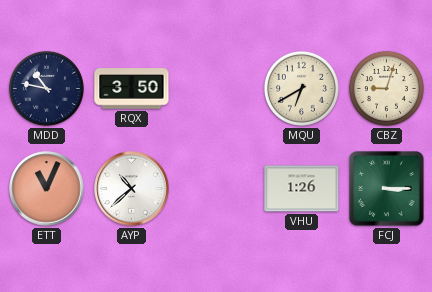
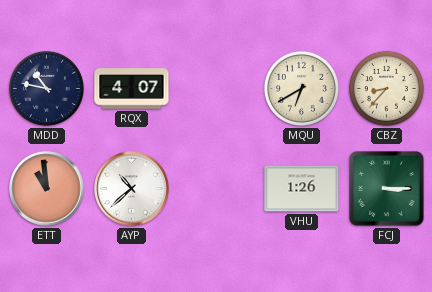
RQX: 3:50 -> 4:07
CBZ: 9:03 -> 8:37
ETT: 11:04 -> 10:59
